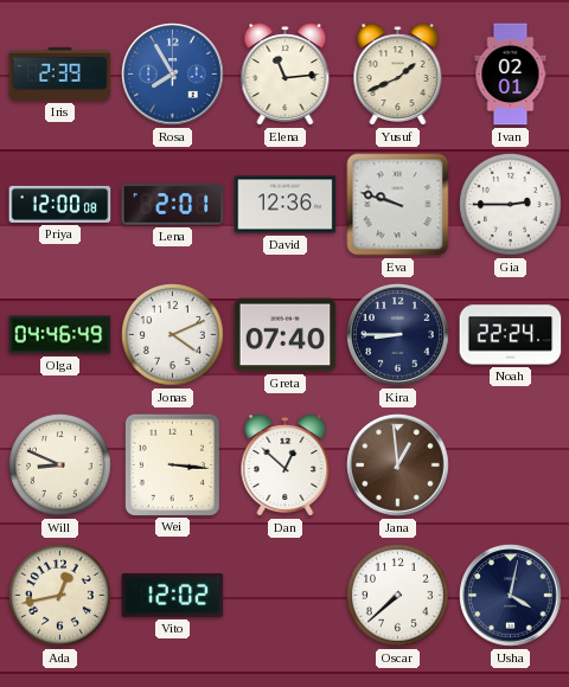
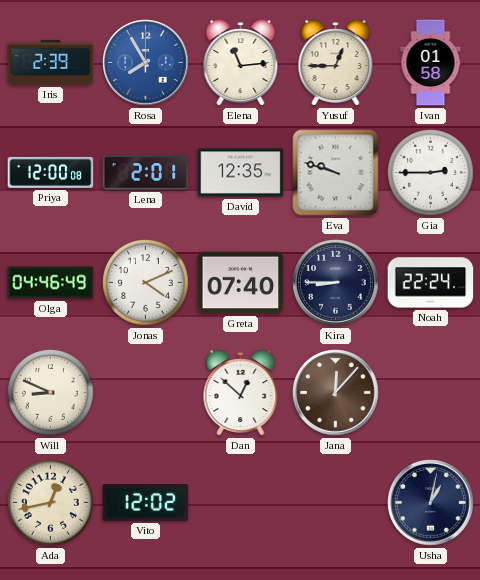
Yusuf: 1:41 -> 12:45
Ivan: 02:01 -> 01:58
David: 12:36 -> 12:35
Wei: 3:16 -> none
Jana: 12:59 -> 12:07
Oscar: 7:38 -> none
Usha: 4:02 -> 1:02
